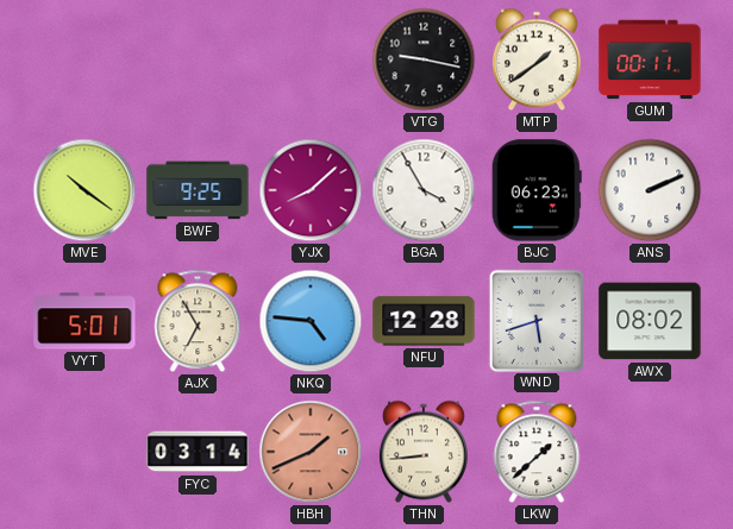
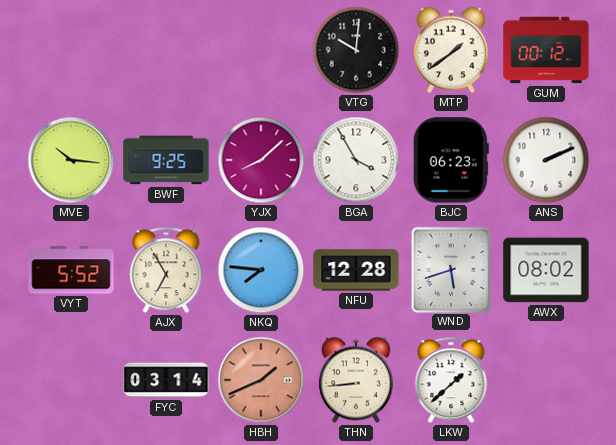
VTG: 9:17 -> 10:01
GUM: 00:11 -> 00:12
MVE: 10:21 -> 10:16
VYT: 5:01 -> 5:52
NKQ: 4:46 -> 7:46
